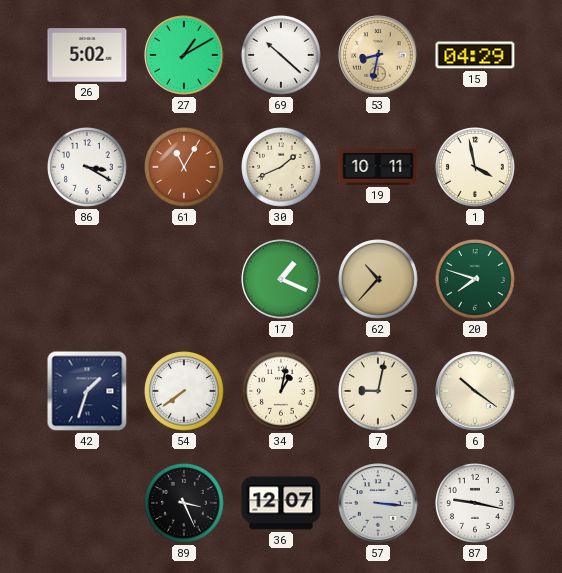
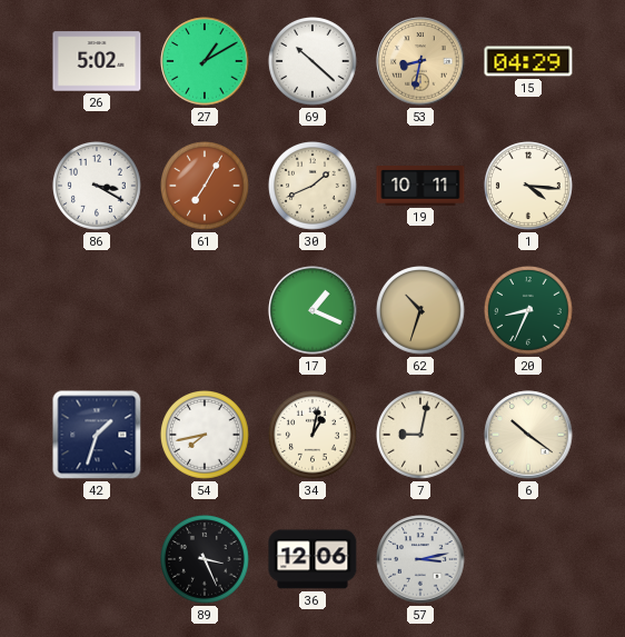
61: 11:05 -> 7:05
1: 3:58 -> 4:16
62: 10:37 -> 10:33
20: 7:48 -> 8:34
54: 7:39 -> 7:43
36: 12:07 -> 12:06
57: 3:16 -> 3:13
87: 9:17 -> none
